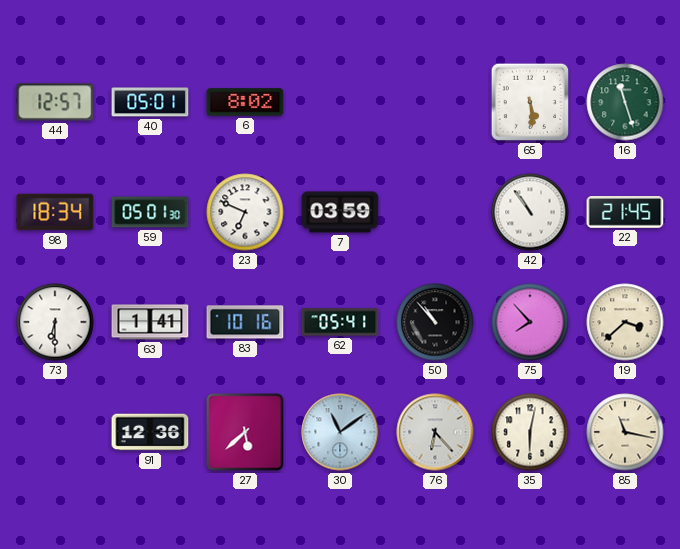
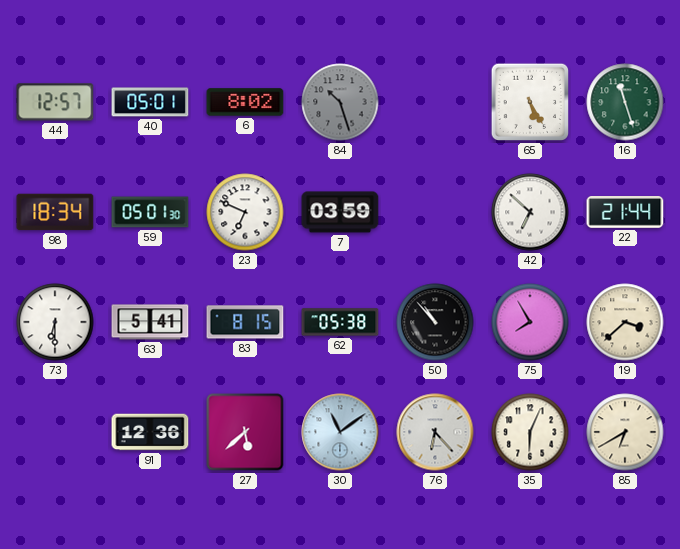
84: none -> 10:27
65: 5:29 -> 5:25
42: 10:54 -> 6:52
22: 21:45 -> 21:44
63: 1:41 -> 5:41
83: 10:16 -> 8:15
62: 05:41 -> 05:38
75: 7:53 -> 7:55
35: 6:02 -> 6:04
85: 11:17 -> 6:40
